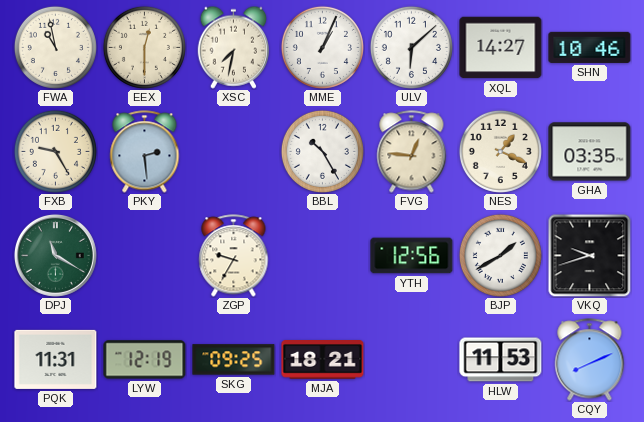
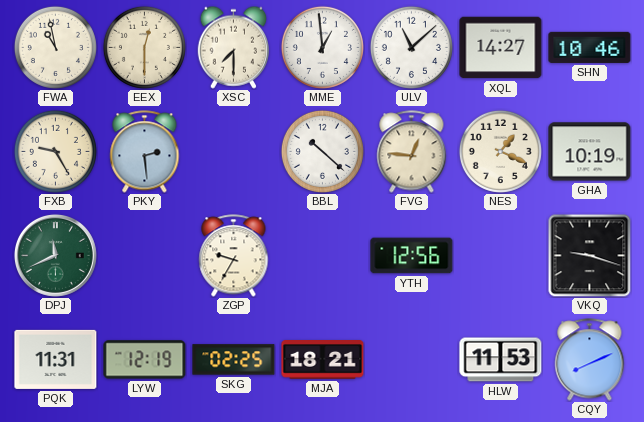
XSC: 7:32 -> 7:30
MME: 1:04 -> 12:59
ULV: 6:08 -> 11:08
BBL: 10:25 -> 10:22
GHA: 03:35 -> 10:19
DPJ: 11:20 -> 11:41
BJP: 1:40 -> none
VKQ: 9:42 -> 9:18
SKG: 09:25 -> 02:25
